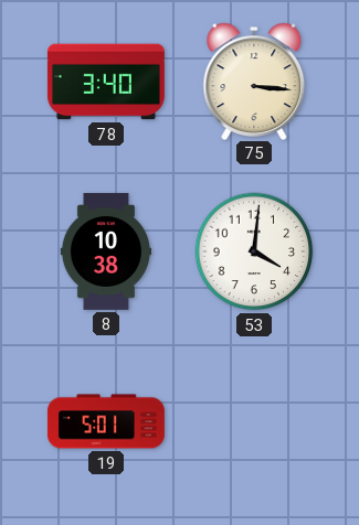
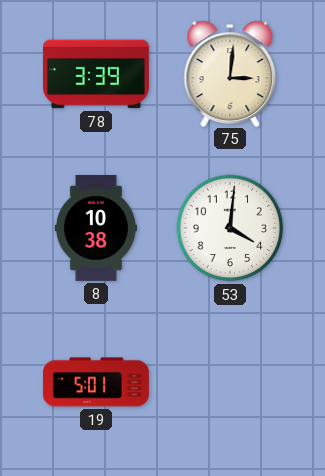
78: 3:40 -> 3:39
75: 3:16 -> 3:01
